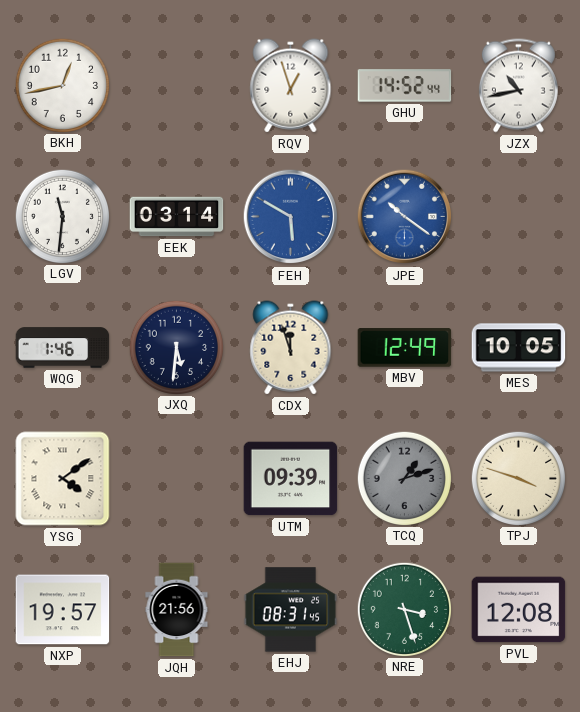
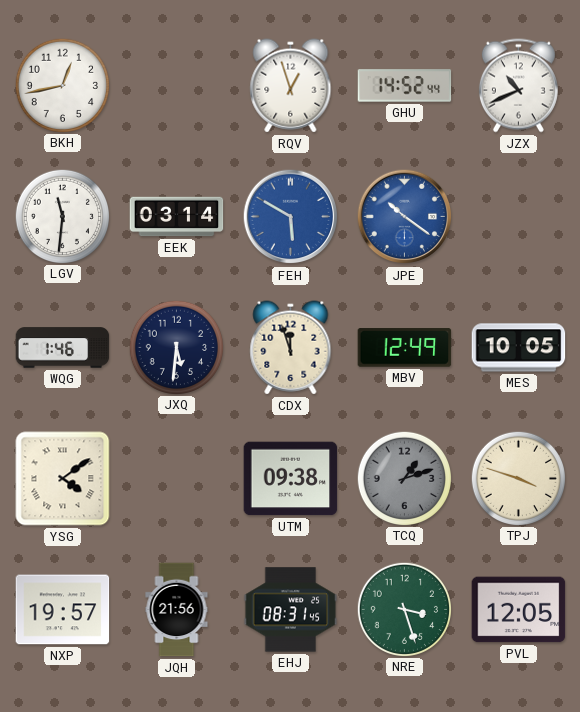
JZX: 10:43 -> 10:41
UTM: 09:39 -> 09:38
PVL: 12:08 -> 12:05
